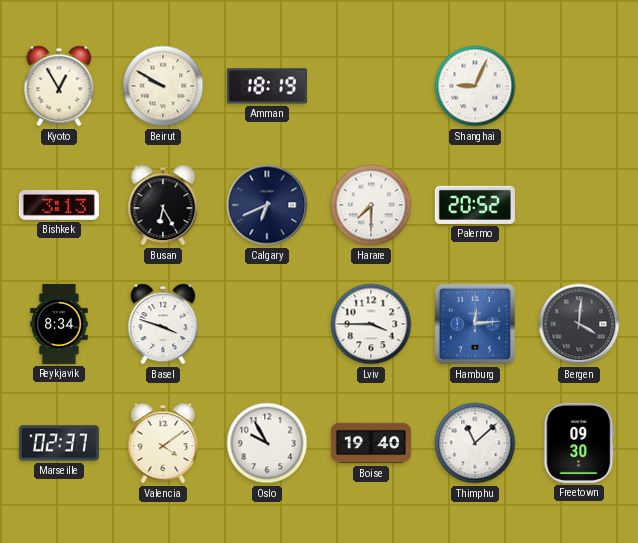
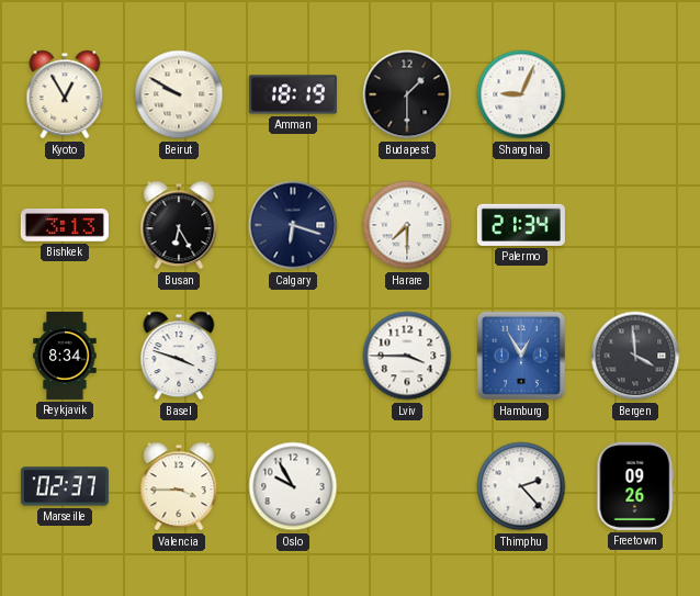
Budapest: none -> 1:30
Calgary: 6:41 -> 6:18
Palermo: 20:52 -> 21:34
Hamburg: 12:14 -> 12:55
Bergen: 4:01 -> 3:59
Valencia: 4:09 -> 3:45
Boise: 19:40 -> none
Thimphu: 11:08 -> 2:23
Freetown: 09:30 -> 09:26
